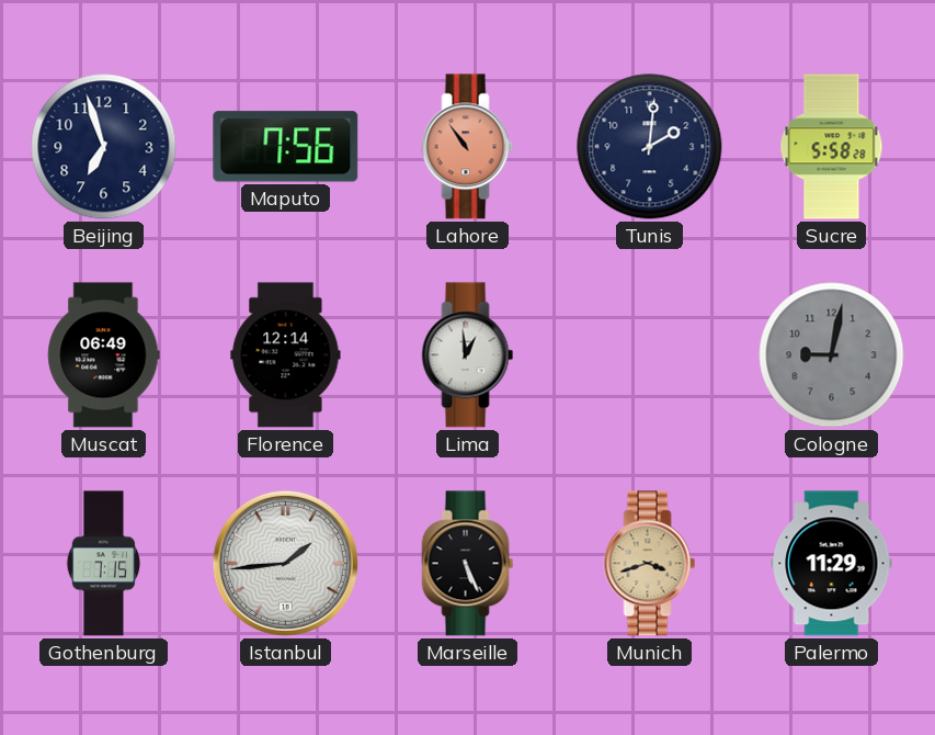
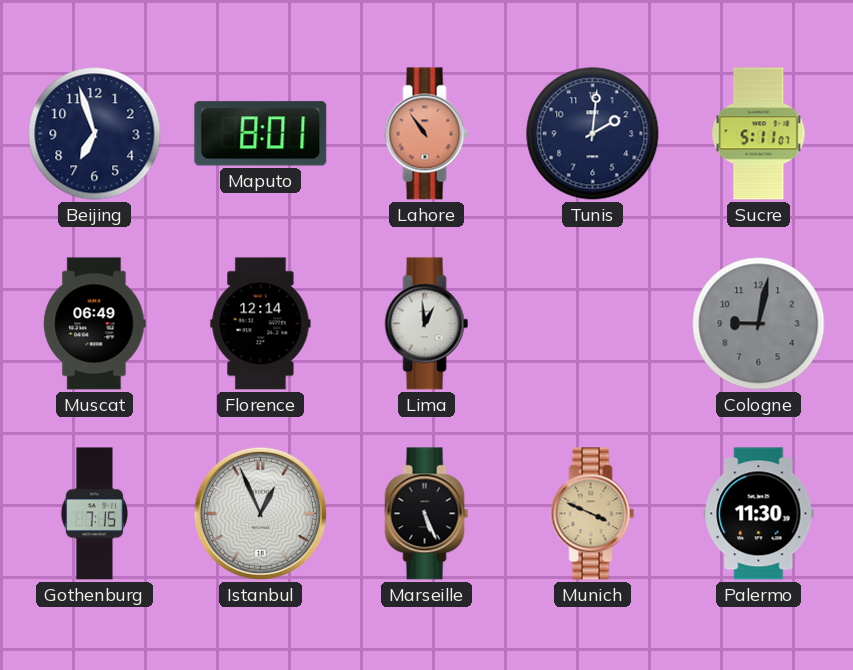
Maputo: 7:56 -> 8:01
Sucre: 5:58 -> 5:11
Istanbul: 1:44 -> 12:56
Munich: 3:42 -> 3:49
Palermo: 11:29 -> 11:30
